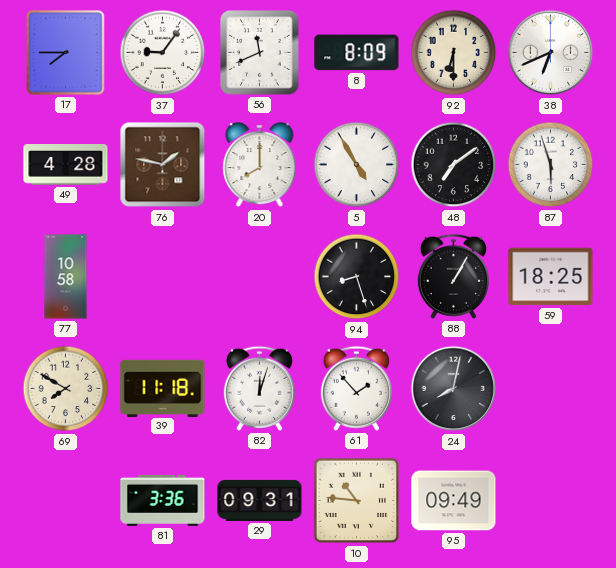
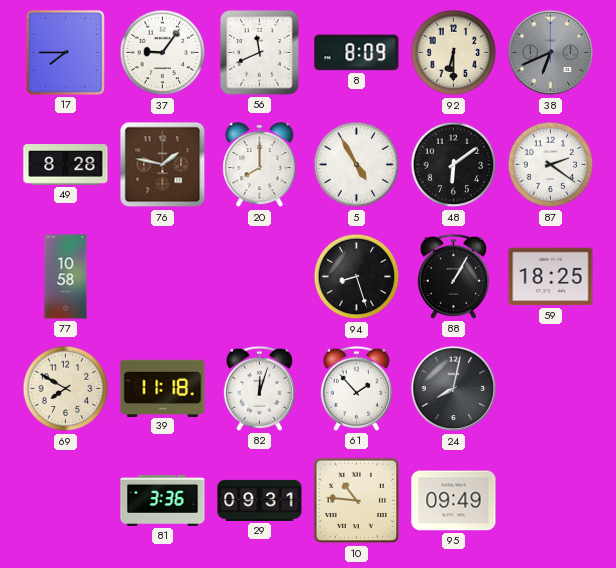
38 dial: white -> grey
49: 4:28 -> 8:28
48: 7:09 -> 6:09
87: 5:57 -> 2:21
